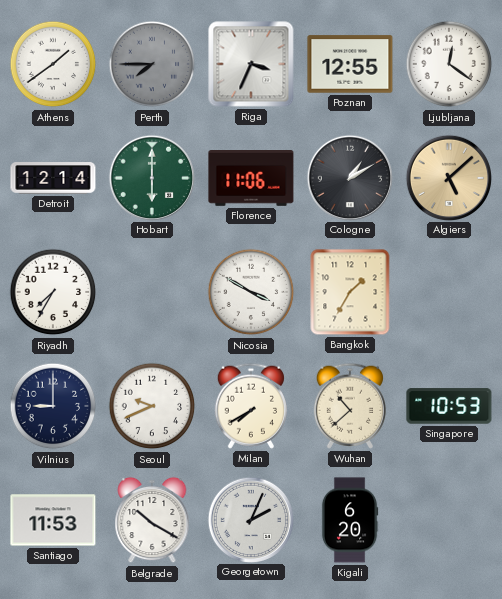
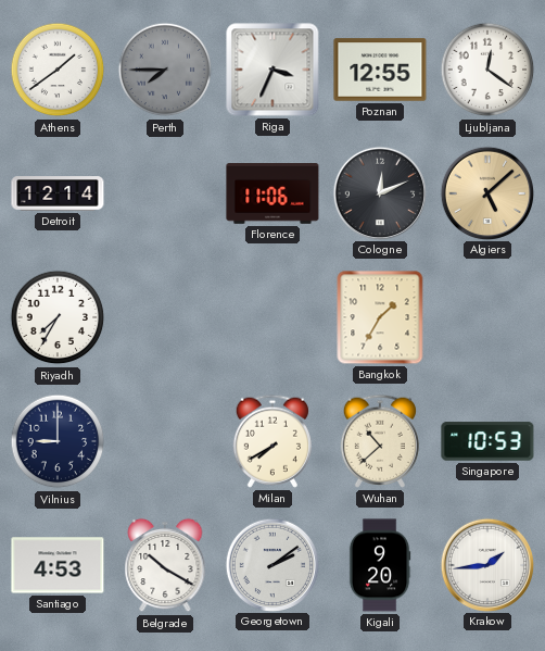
Hobart: 6:00 -> none
Cologne: 1:10 -> 12:11
Nicosia: 3:50 -> none
Seoul: 9:41 -> none
Santiago: 11:53 -> 4:53
Georgetown: 2:04 -> 2:09
Kigali: 6:20 -> 9:20
Krakow: none -> 1:44
